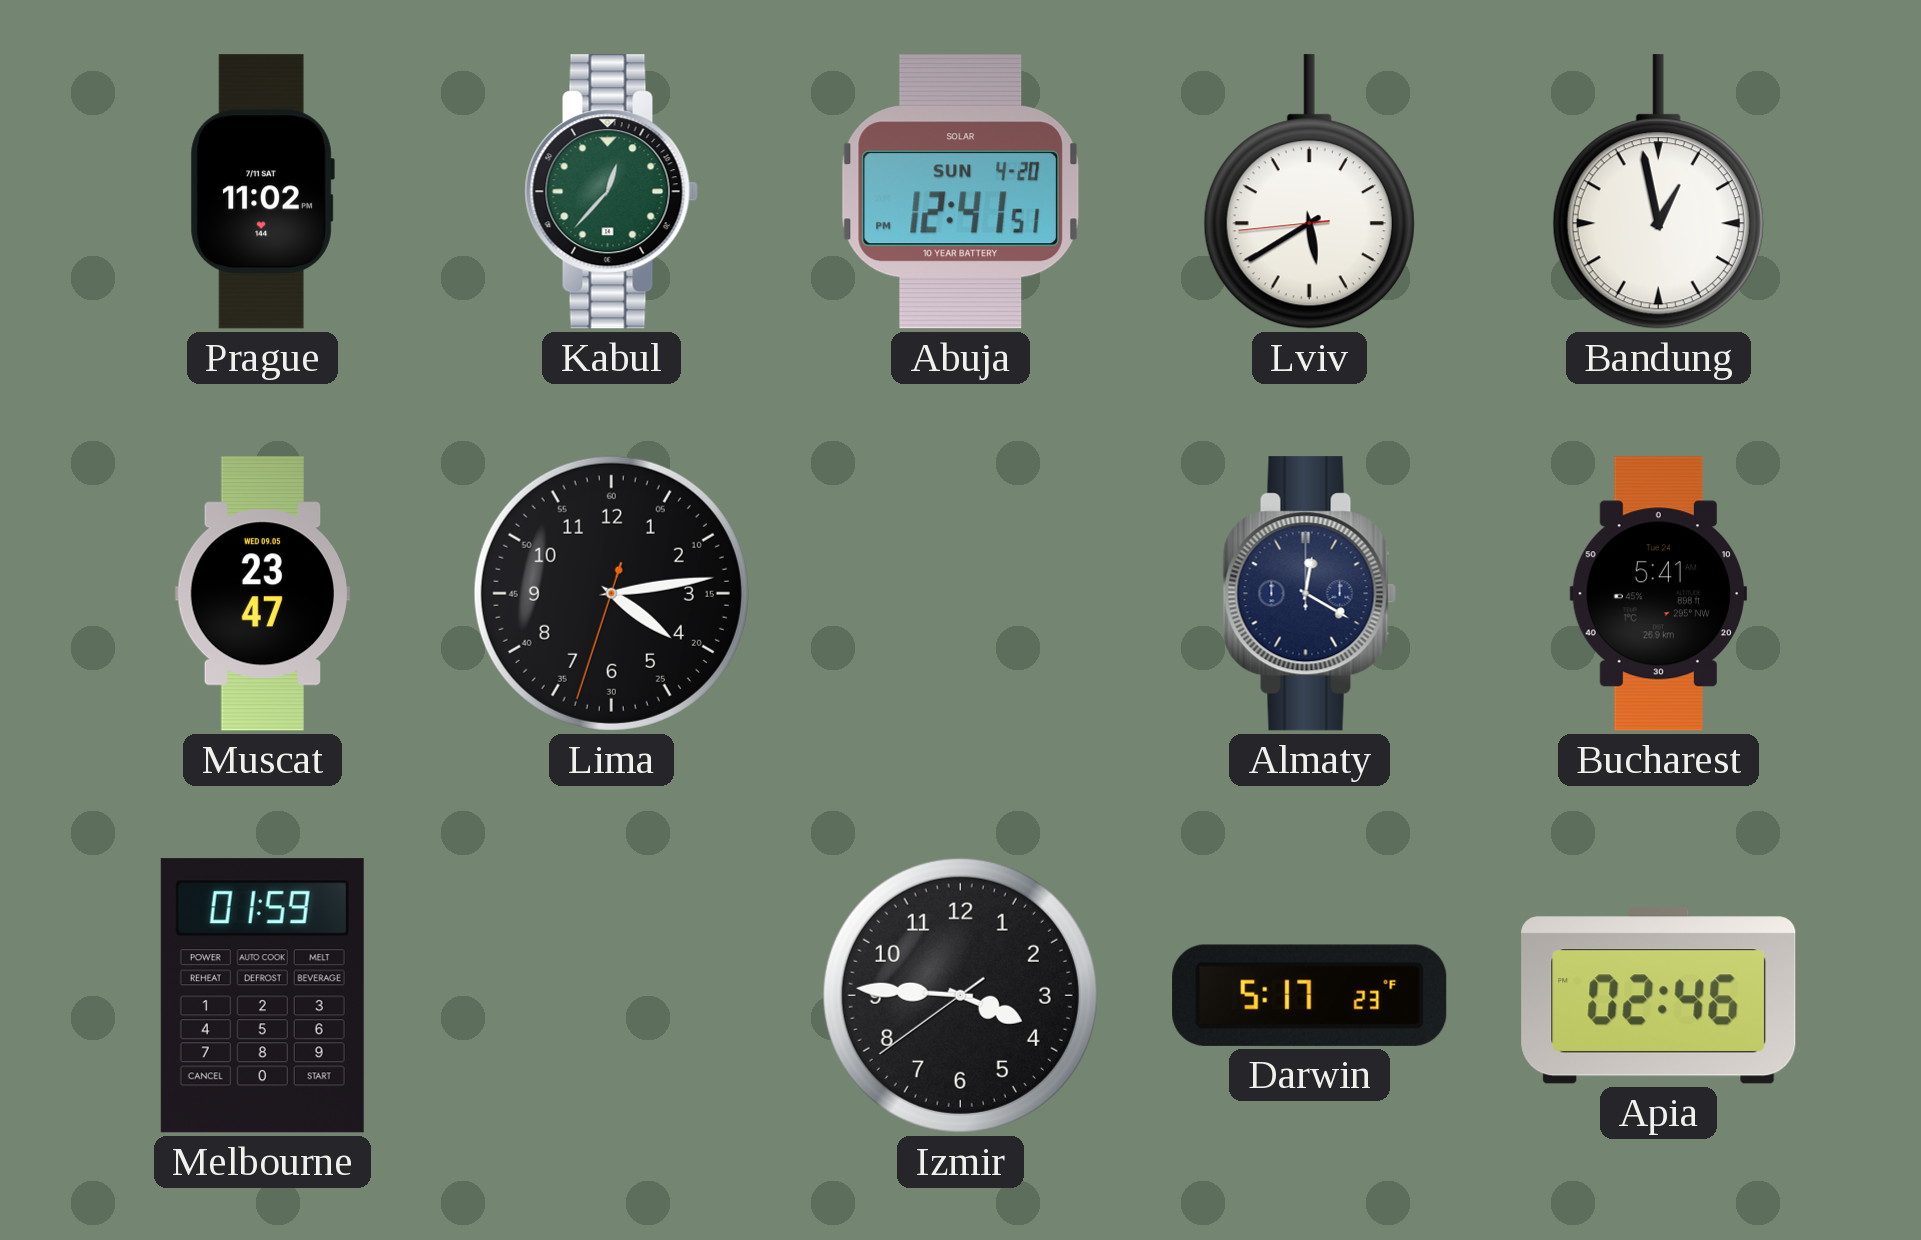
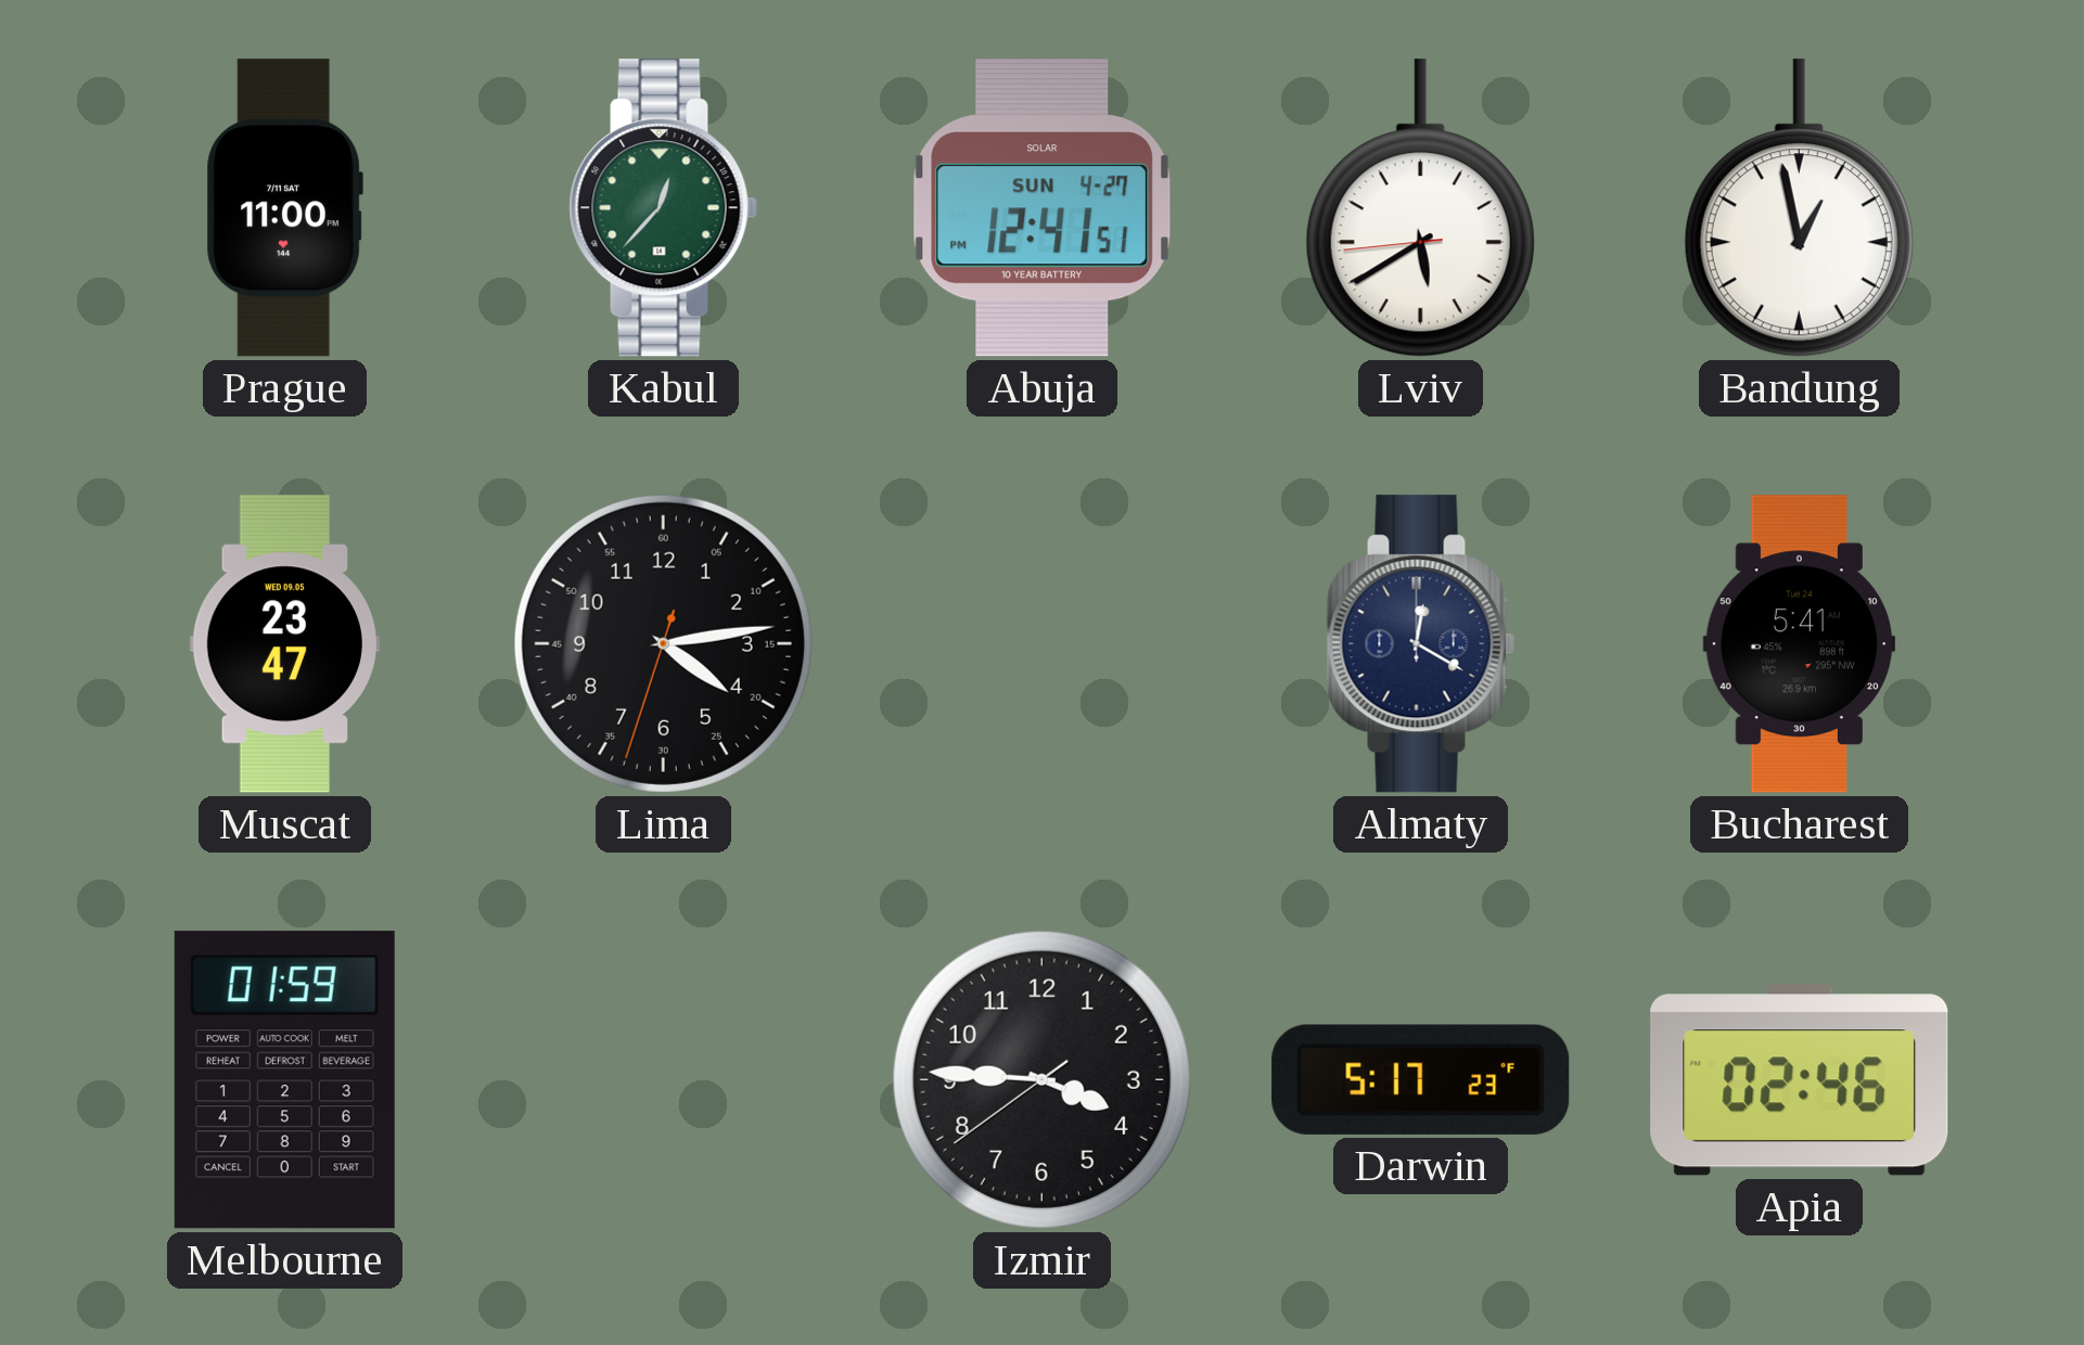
Prague: 11:02 -> 11:00
Abuja date: SUN 4-20 -> SUN 4-27
